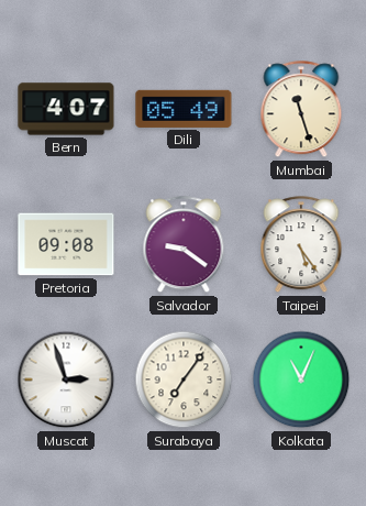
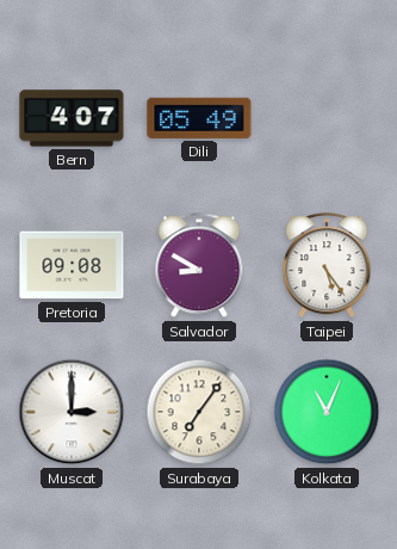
Mumbai: 11:27 -> none
Salvador: 9:21 -> 8:50
Muscat: 2:57 -> 3:00
